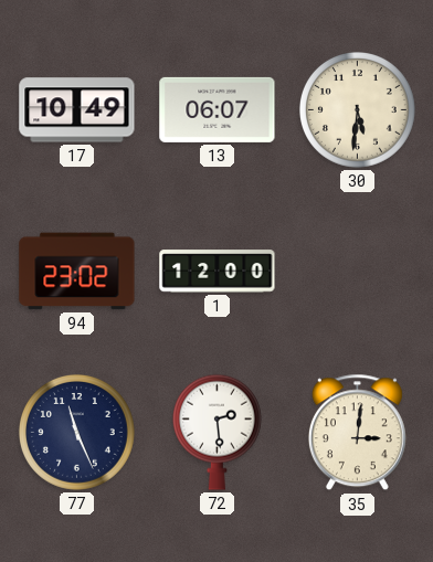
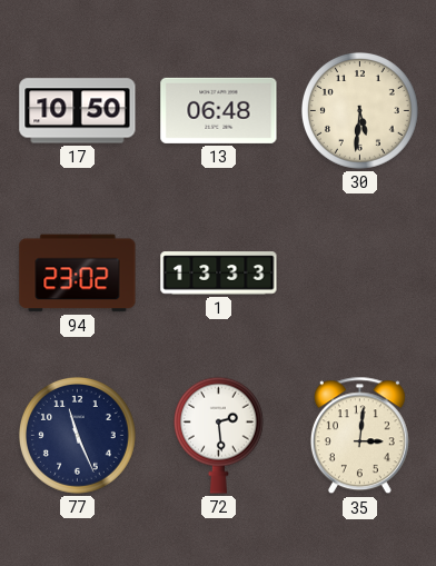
17: 10:49 -> 10:50
13: 06:07 -> 06:48
1: 12:00 -> 13:33
